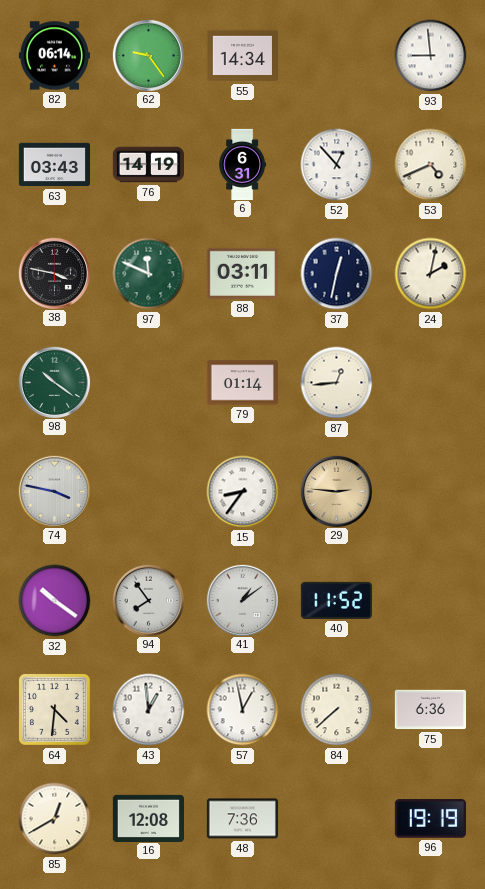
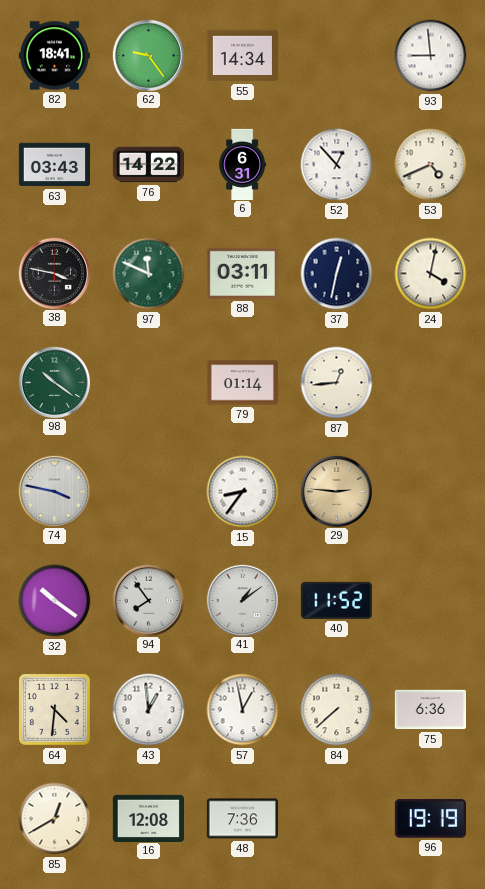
82: 06:14 -> 18:41
76: 14:19 -> 14:22
24: 2:02 -> 4:02
